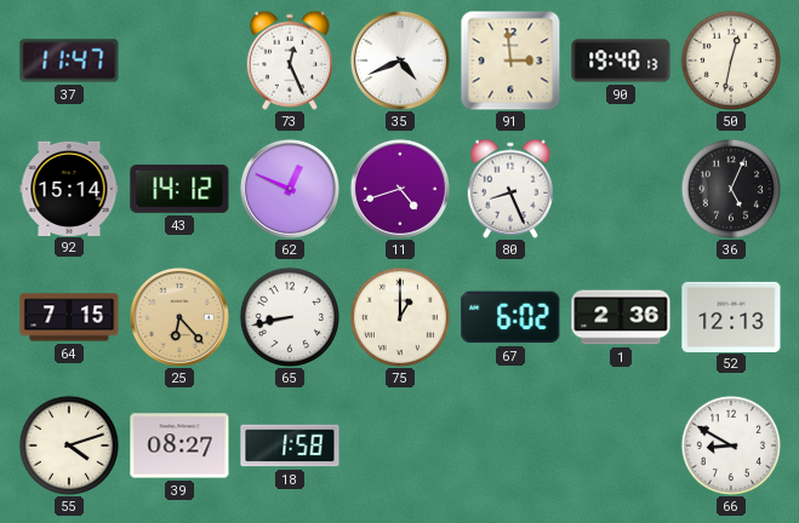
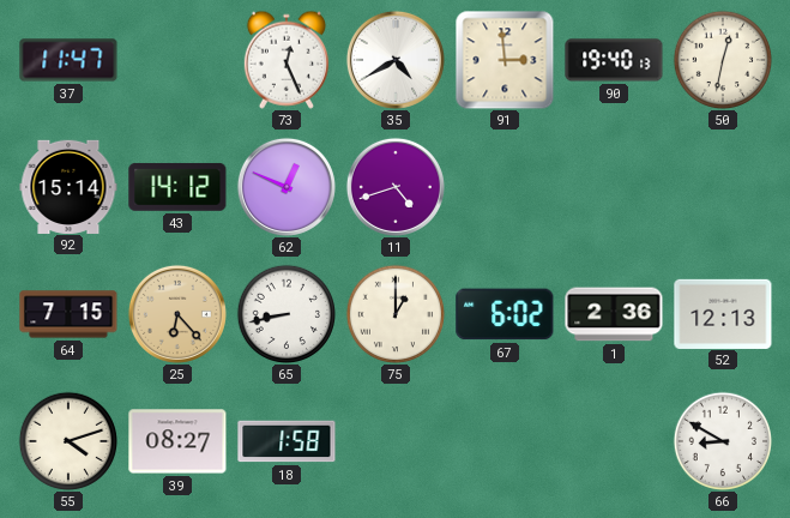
35: 4:41 -> 4:40
80: 8:26 -> none
36: 5:04 -> none
